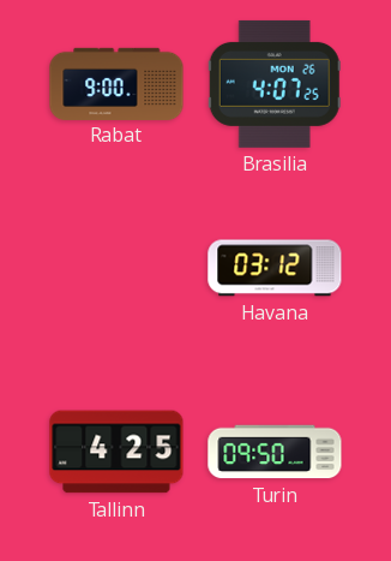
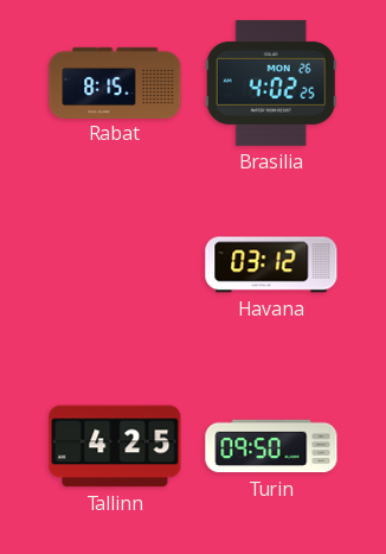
Rabat: 9:00 -> 8:15
Brasilia: 4:07 -> 4:02
